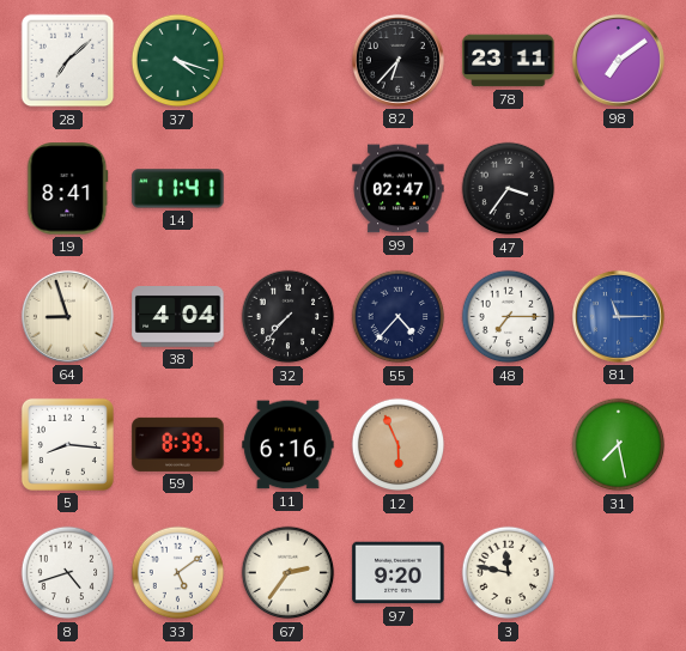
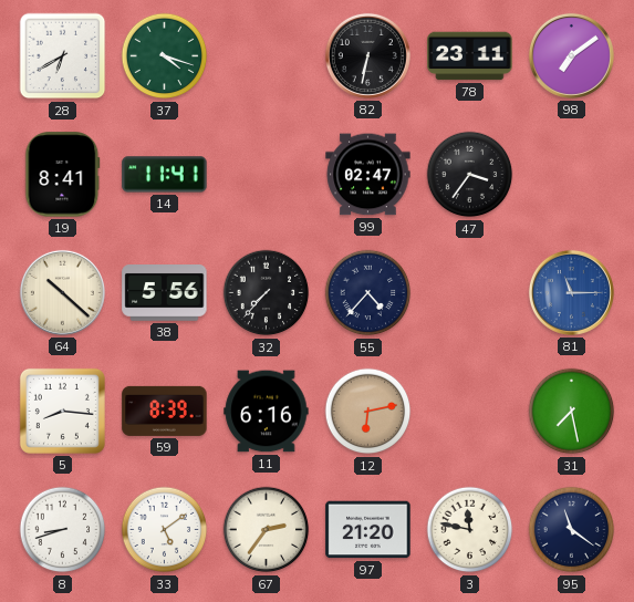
28: 7:08 -> 6:40
82: 6:37 -> 6:32
64: 8:57 -> 10:22
38: 4:04 -> 5:56
48: 7:15 -> none
12: 5:56 -> 6:13
8: 4:42 -> 8:42
97: 9:20 -> 21:20
95: none -> 11:21
